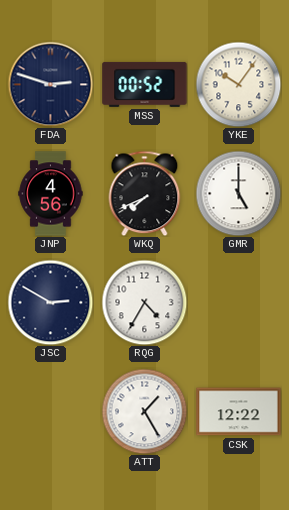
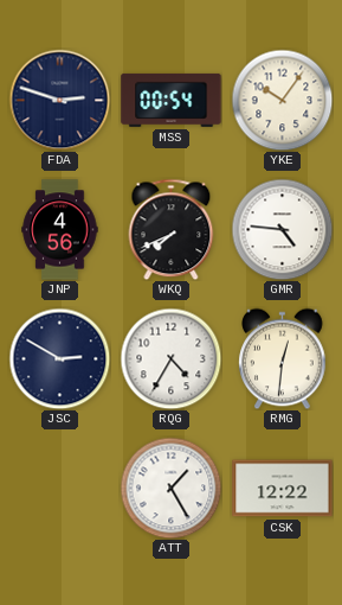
MSS: 00:52 -> 00:54
GMR: 5:00 -> 4:46
RMG: none -> 12:31
